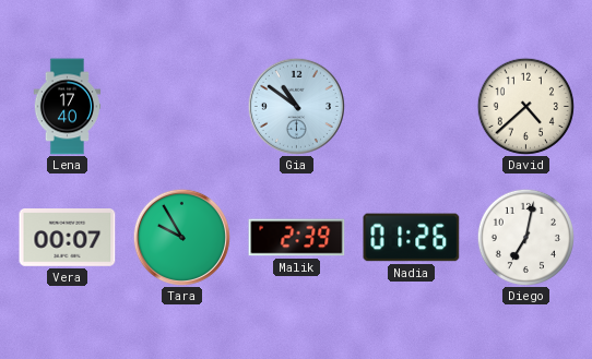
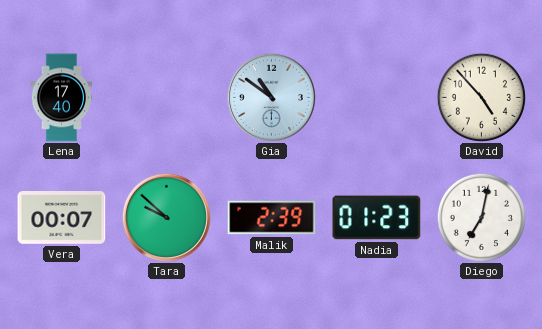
David: 4:38 -> 4:53
Tara: 9:55 -> 9:52
Nadia: 01:26 -> 01:23
